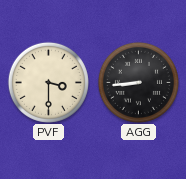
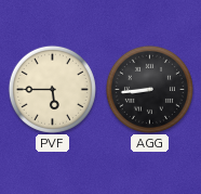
PVF: 3:30 -> 5:45
